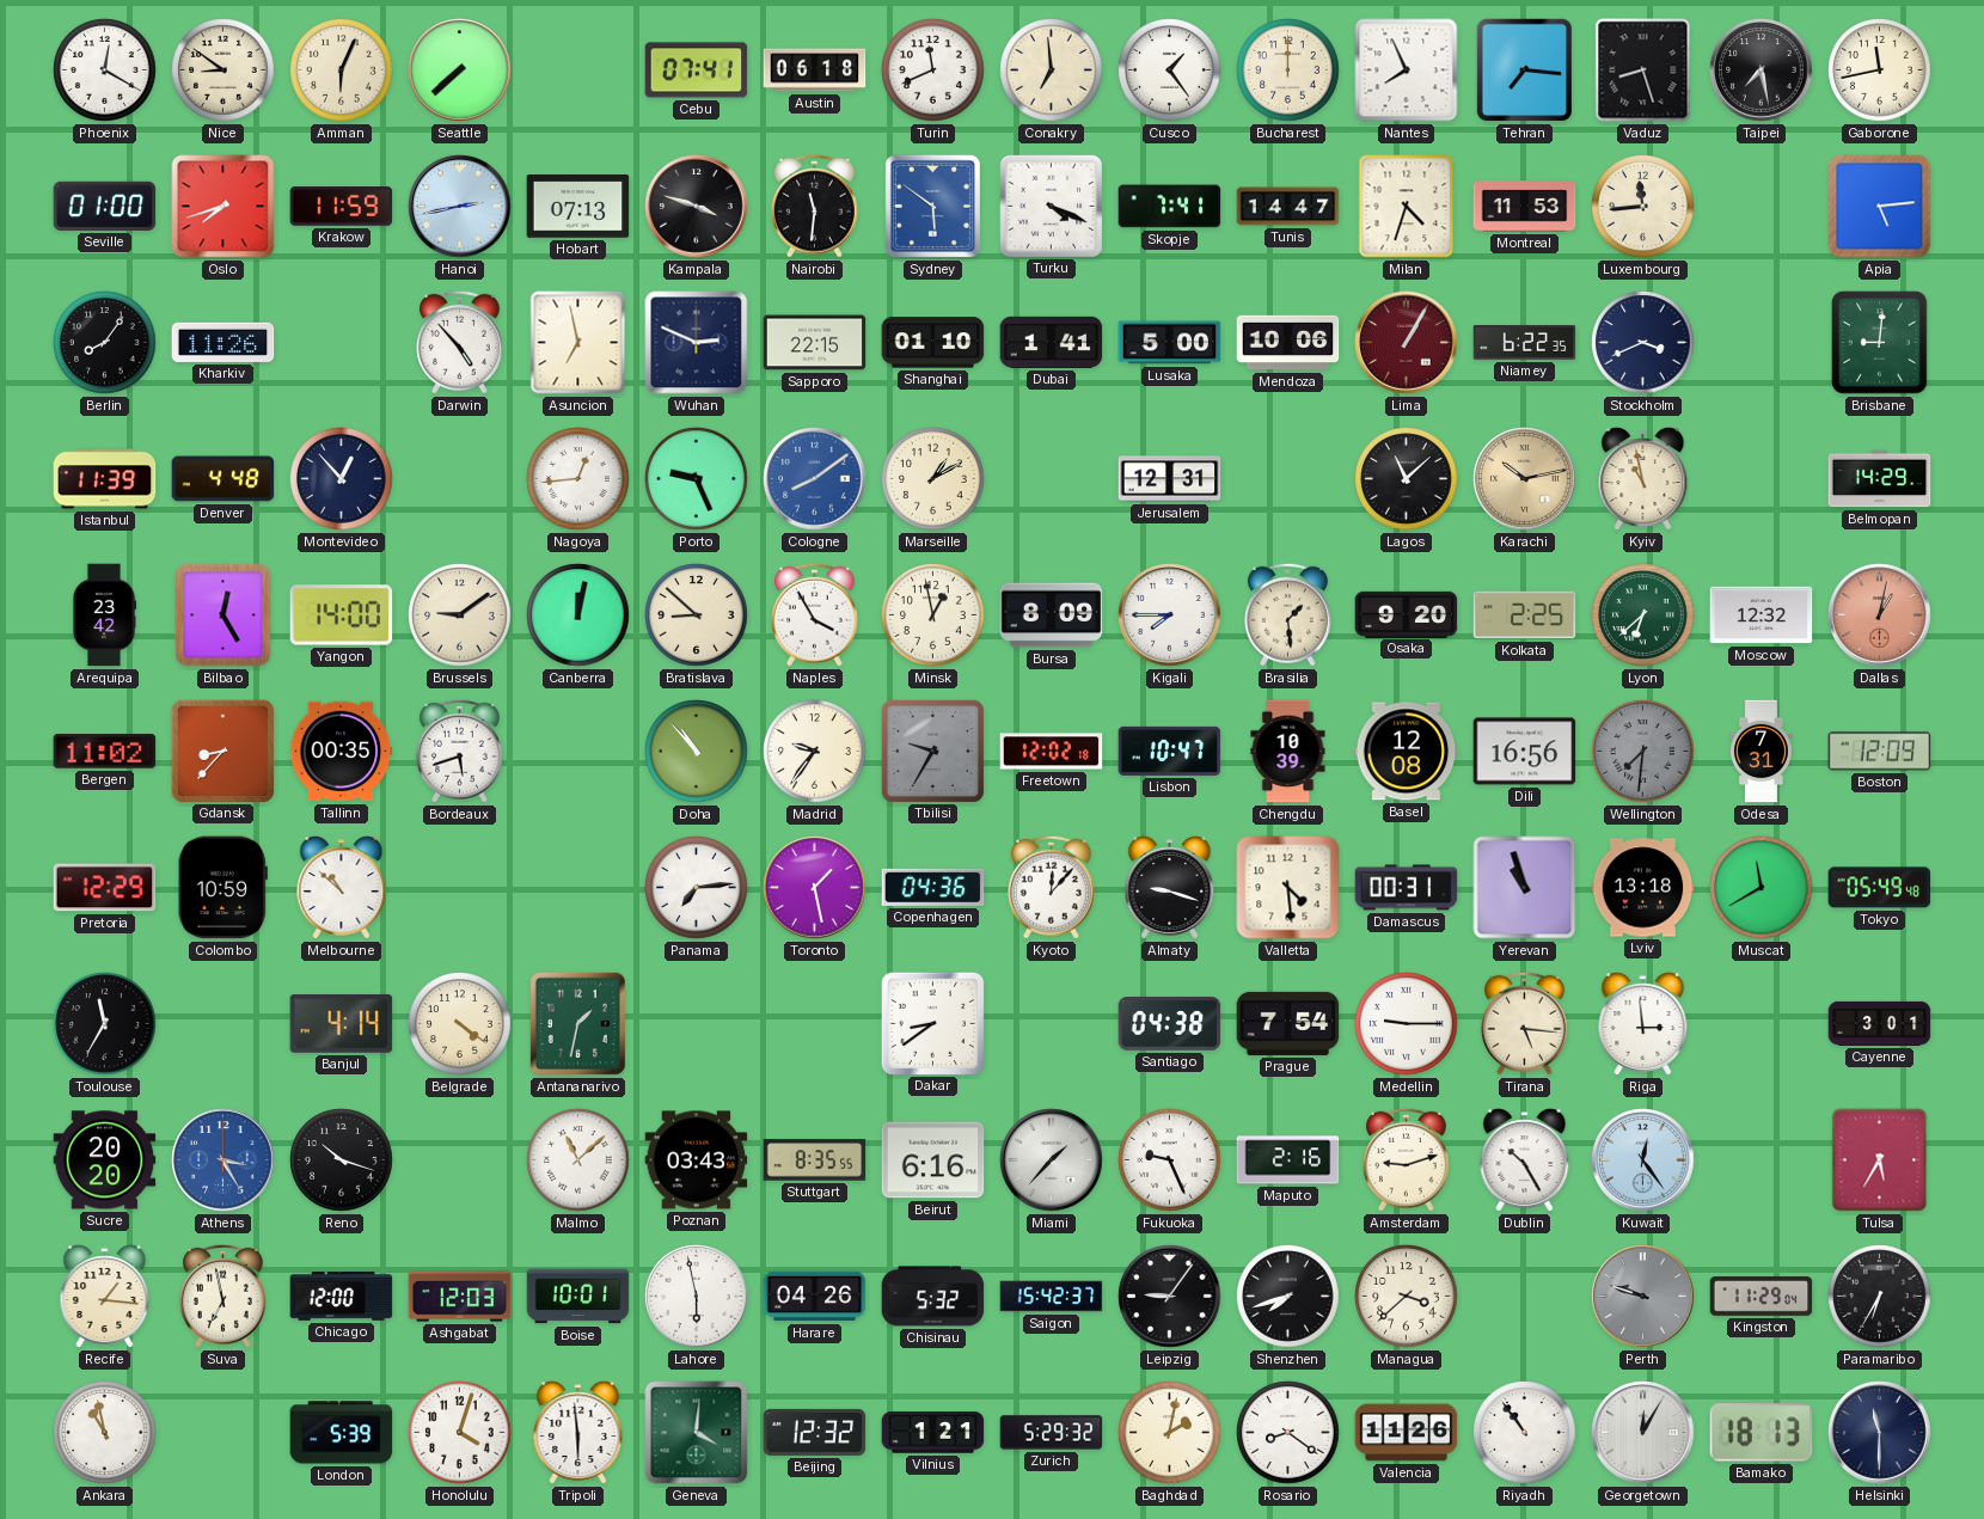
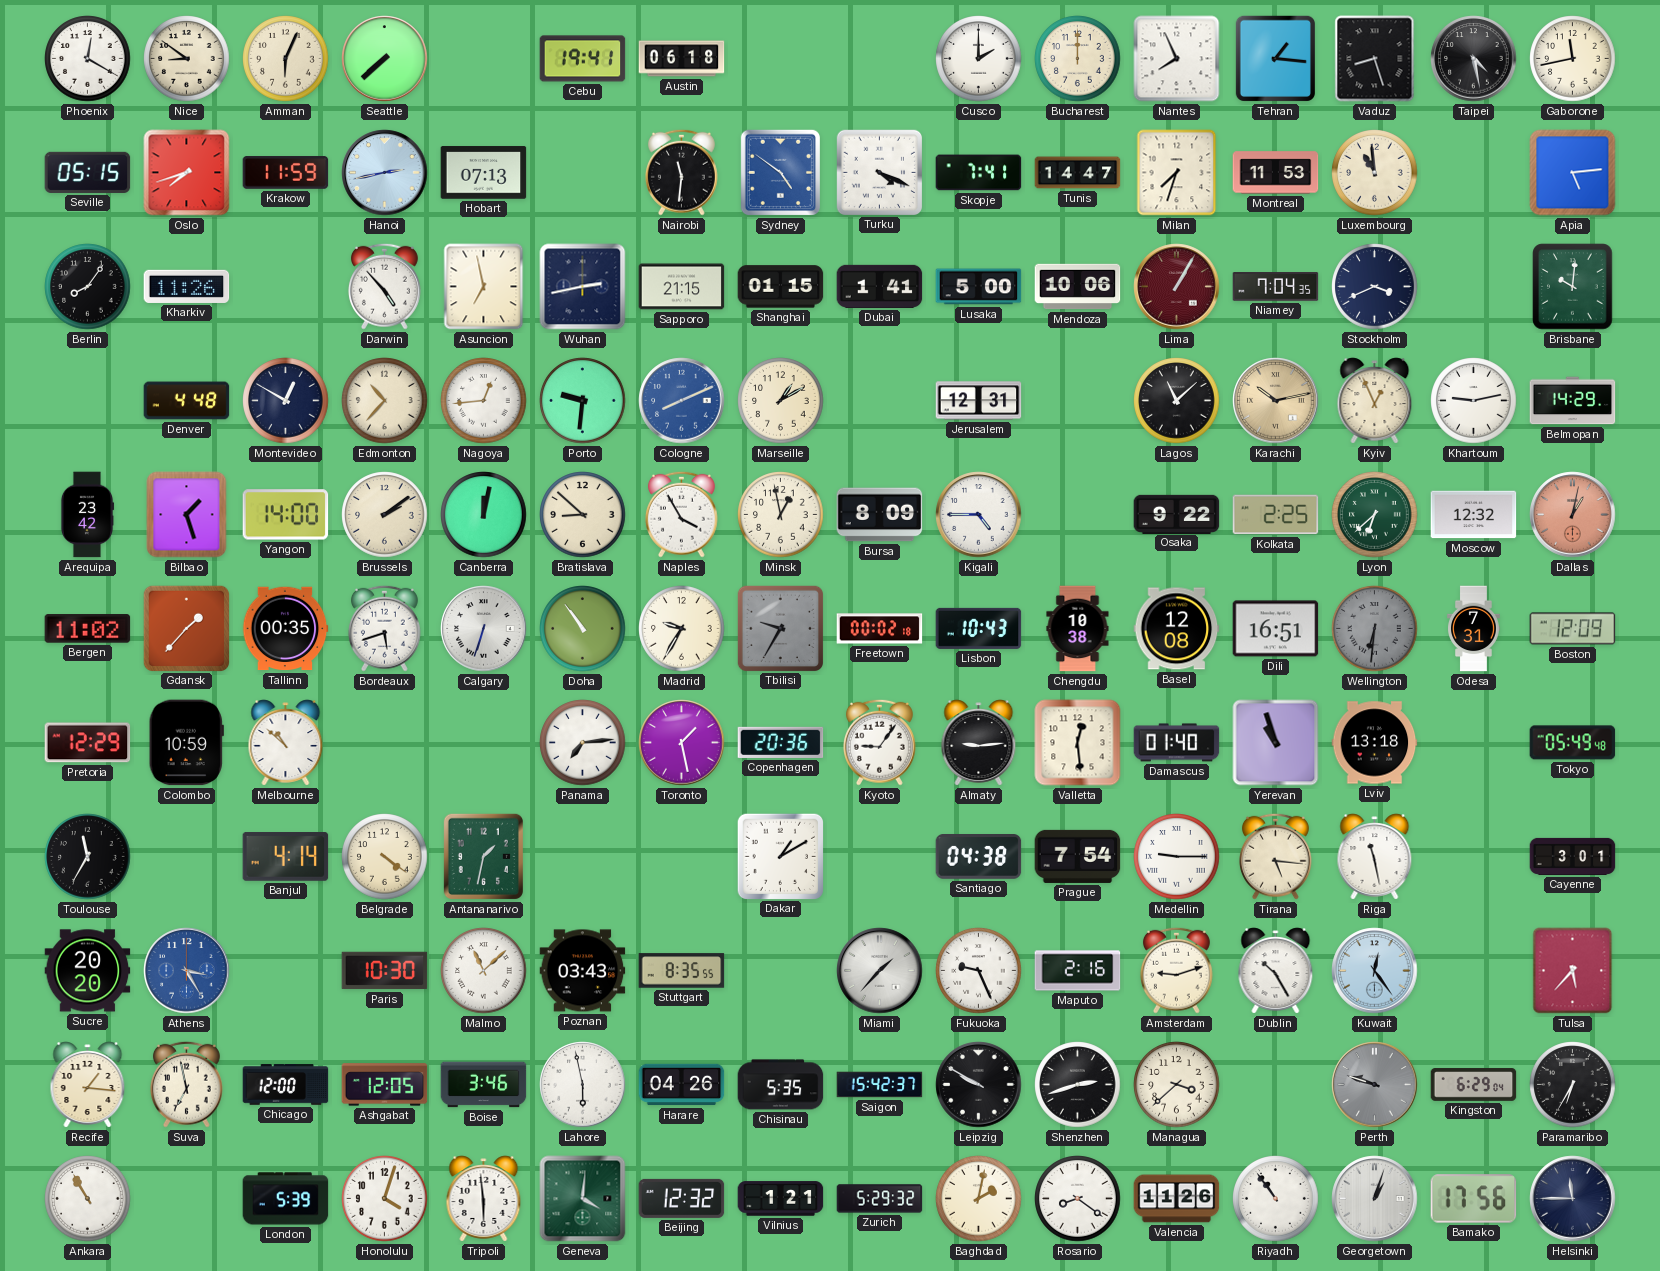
Cebu: 07:41 -> 19:41
Turin: 11:41 -> none
Conakry: 6:59 -> none
Cusco: 1:24 -> 2:00
Tehran: 7:16 -> 1:16
Taipei: 7:28 -> 4:28
Seville: 01:00 -> 05:15
Kampala: 3:48 -> none
Sydney: 5:51 -> 4:51
Milan: 4:33 -> 7:33
Luxembourg: 11:44 -> 10:59
Wuhan: 2:49 -> 2:43
Sapporo: 22:15 -> 21:15
Shanghai: 01:10 -> 01:15
Niamey: 6:22 -> 7:04
Brisbane: 9:01 -> 10:01
Istanbul: 11:39 -> none
Montevideo: 12:53 -> 12:50
Edmonton: none -> 10:37
Porto: 9:26 -> 9:31
Cologne: 8:09 -> 8:11
Kyiv: 10:58 -> 12:56
Khartoum: none -> 9:13
Bilbao: 12:25 -> 1:27
Brussels: 9:09 -> 2:09
Kigali: 7:45 -> 4:45
Brasilia: 1:29 -> none
Osaka: 9:20 -> 9:22
Gdansk: 8:37 -> 1:37
Calgary: none -> 6:33
Doha: 10:53 -> 10:54
Madrid: 9:36 -> 9:35
Freetown: 12:02 -> 00:02
Lisbon: 10:47 -> 10:43
Chengdu: 10:39 -> 10:38
Dili: 16:56 -> 16:51
Wellington: 7:31 -> 6:31
Copenhagen: 04:36 -> 20:36
Kyoto: 12:07 -> 9:06
Almaty: 9:18 -> 9:14
Valletta: 4:29 -> 12:29
Damascus: 00:31 -> 01:40
Muscat: 11:40 -> none
Dakar: 8:39 -> 1:10
Riga: 2:59 -> 11:28
Reno: 10:18 -> none
Paris: none -> 10:30
Beirut: 6:16 -> none
Tulsa: 5:35 -> 5:37
Ashgabat: 12:03 -> 12:05
Boise: 10:01 -> 3:46
Chisinau: 5:32 -> 5:35
Leipzig: 9:06 -> 9:50
Shenzhen: 7:42 -> 2:42
Kingston: 11:29 -> 6:29
Ankara: 10:58 -> 10:55
Georgetown: 12:05 -> 1:03
Bamako: 18:13 -> 17:56
Helsinki: 11:30 -> 11:45
